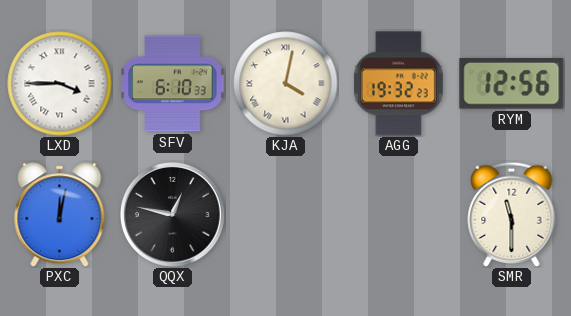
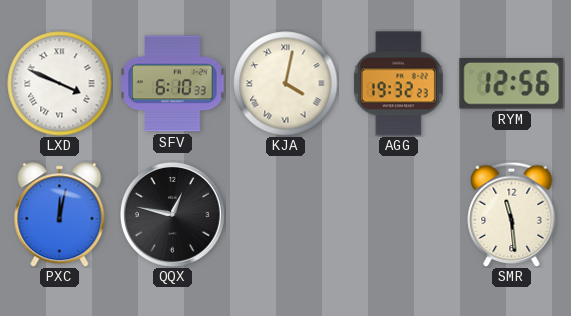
LXD: 3:45 -> 3:49
SMR: 11:30 -> 11:29
